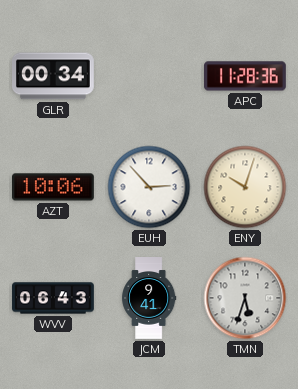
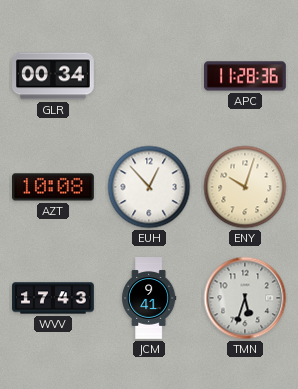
AZT: 10:06 -> 10:08
EUH: 2:53 -> 12:53
WVV: 06:43 -> 17:43
